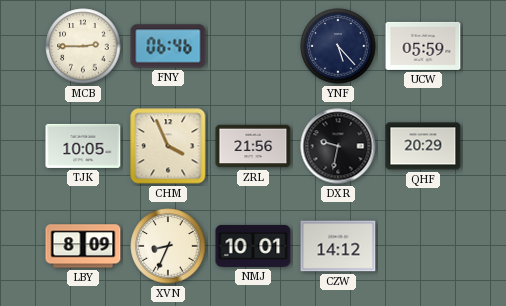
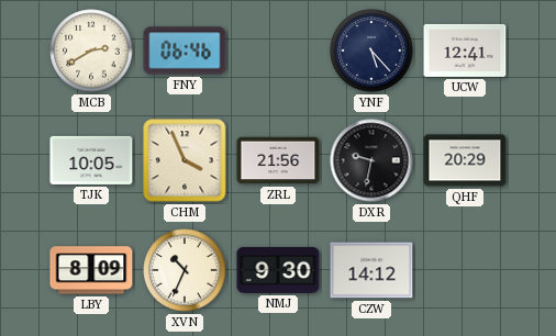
MCB: 2:45 -> 2:40
UCW: 05:59 -> 12:41
XVN: 8:34 -> 10:34
NMJ: 10:01 -> 9:30
